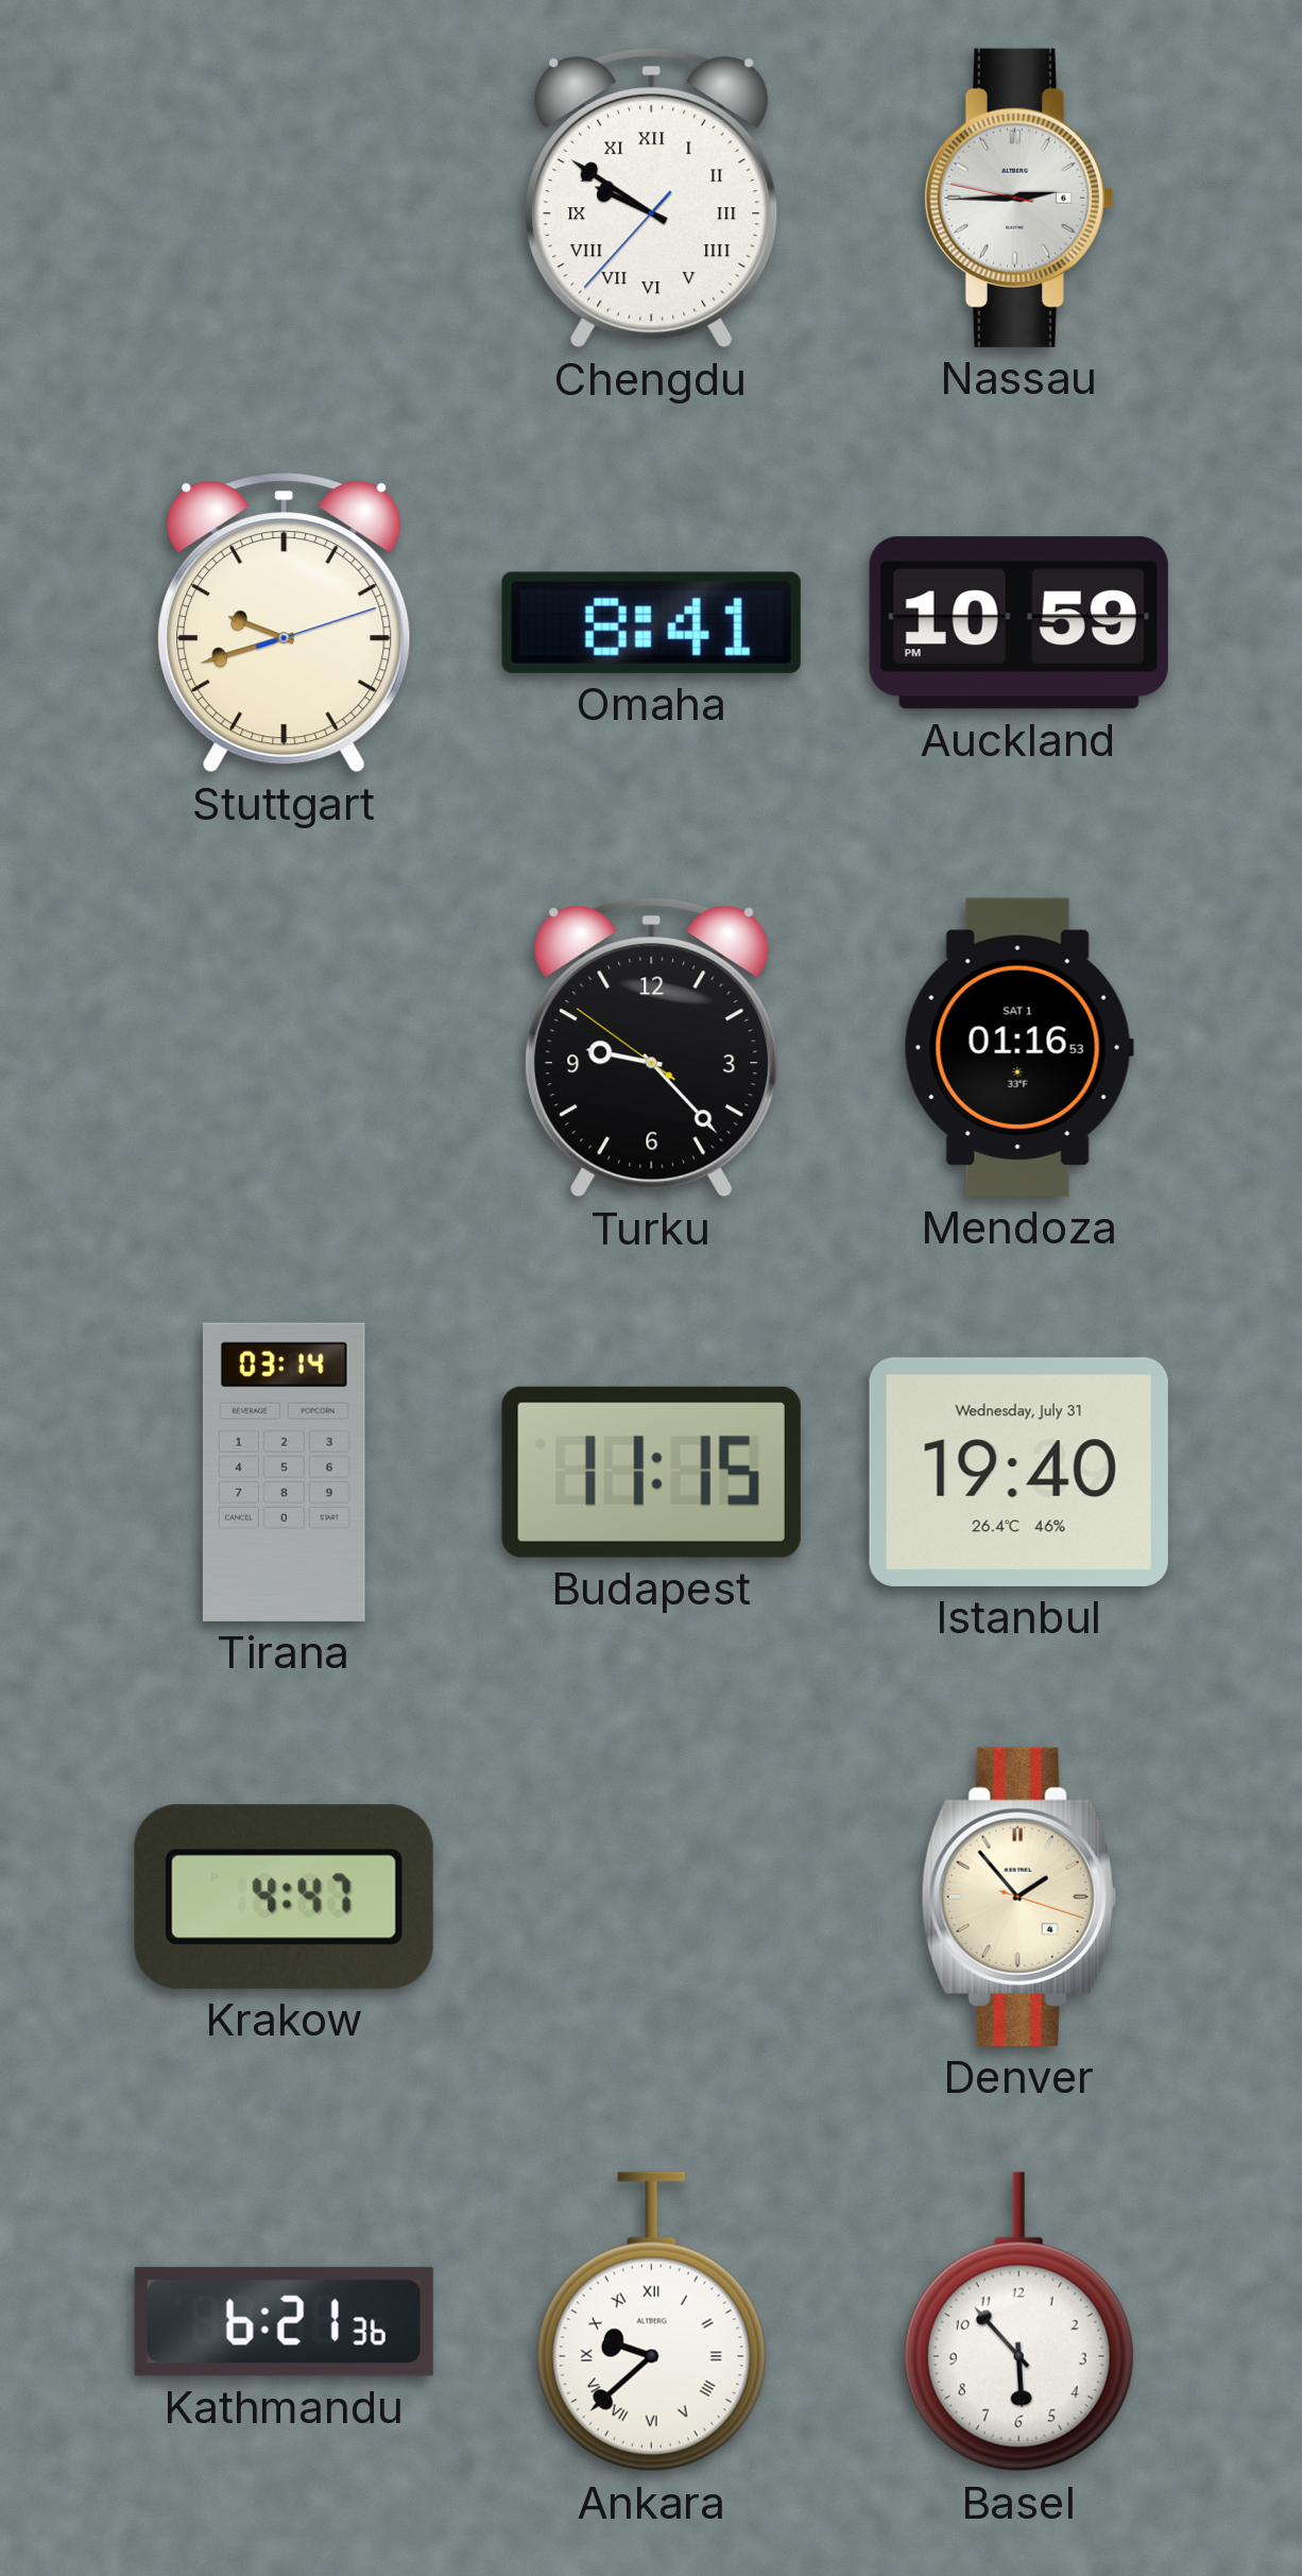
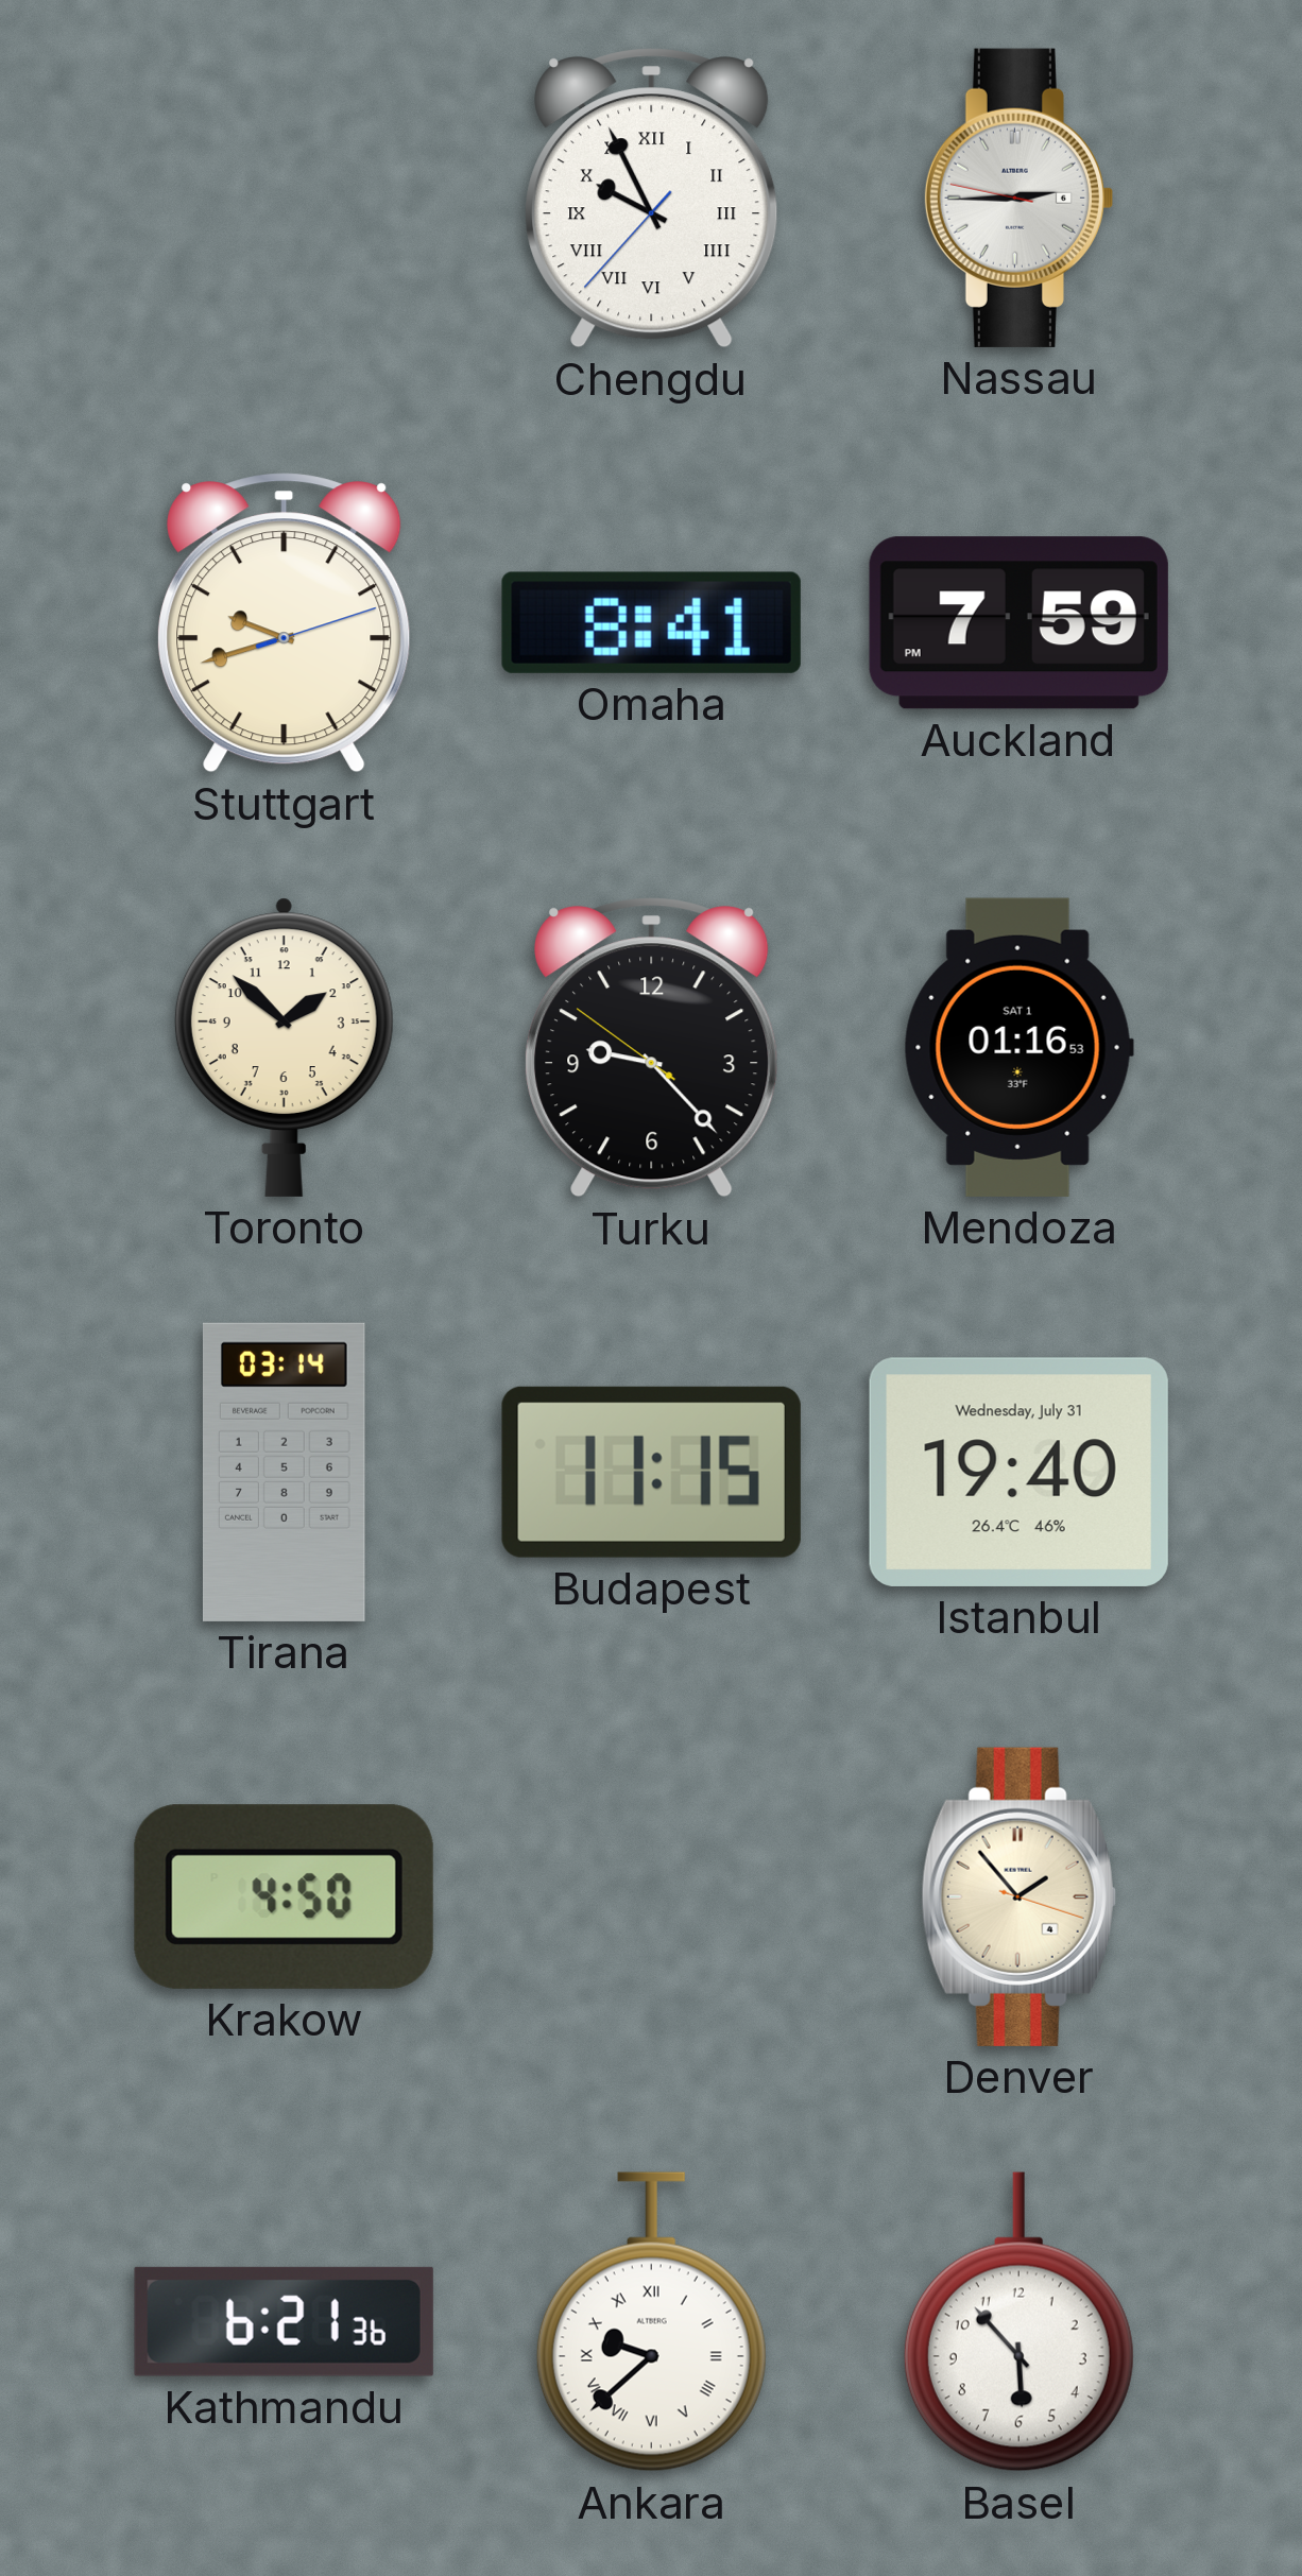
Chengdu: 9:50 -> 9:55
Auckland: 10:59 -> 7:59
Toronto: none -> 1:52
Krakow: 4:47 -> 4:50
